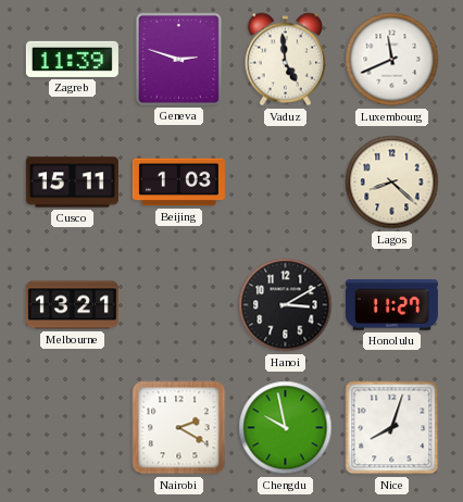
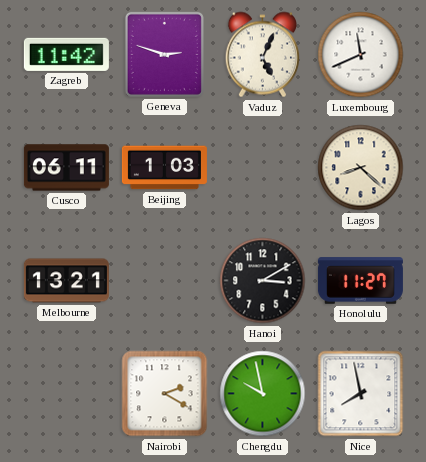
Zagreb: 11:39 -> 11:42
Vaduz: 4:59 -> 5:04
Cusco: 15:11 -> 06:11
Nice: 8:03 -> 7:58
